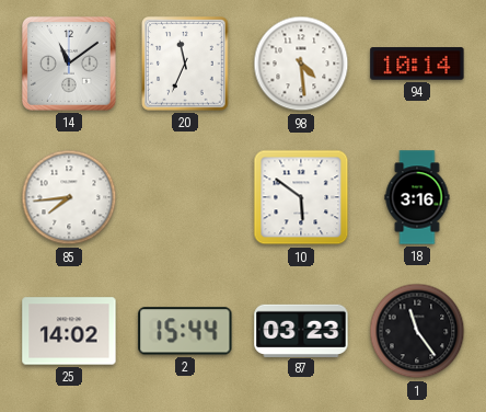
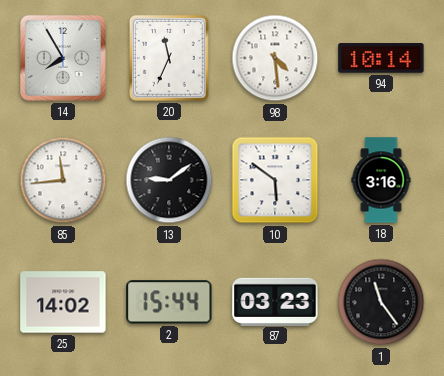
14: 11:09 -> 7:55
85: 7:44 -> 11:44
13: none -> 9:09
